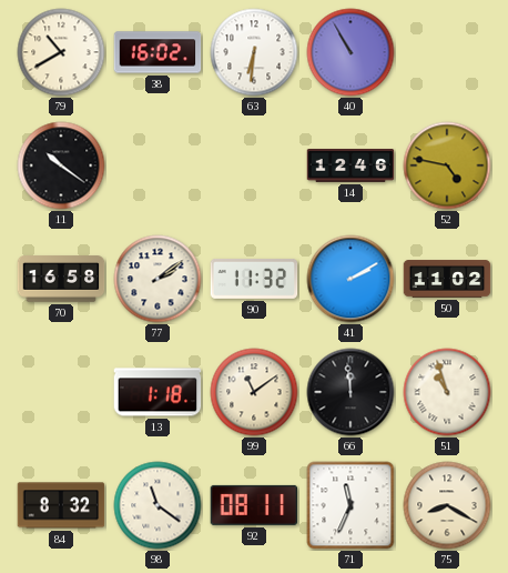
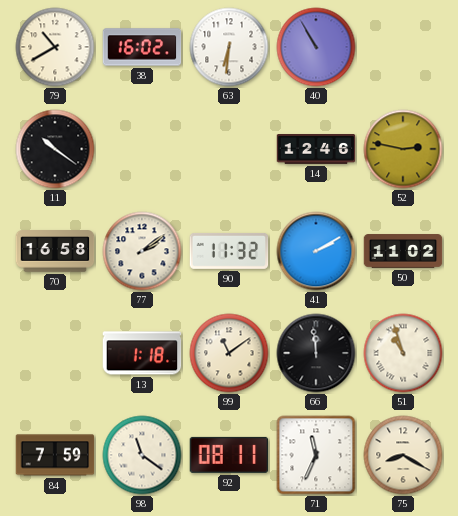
52: 4:47 -> 2:47
84: 8:32 -> 7:59
